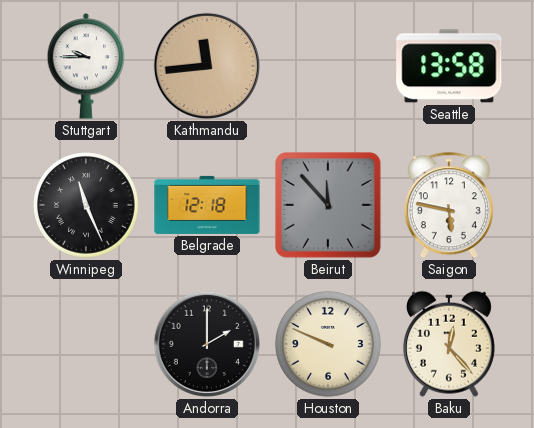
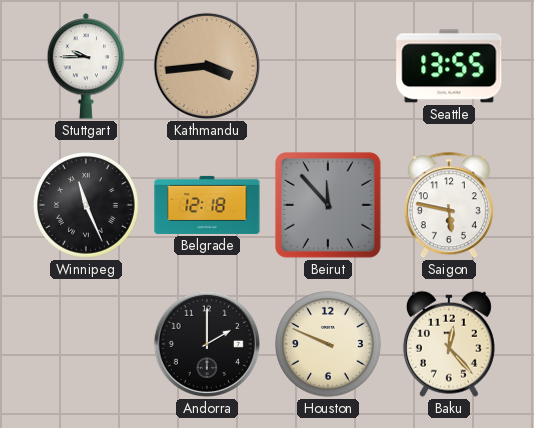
Kathmandu: 11:44 -> 3:44
Seattle: 13:58 -> 13:55
